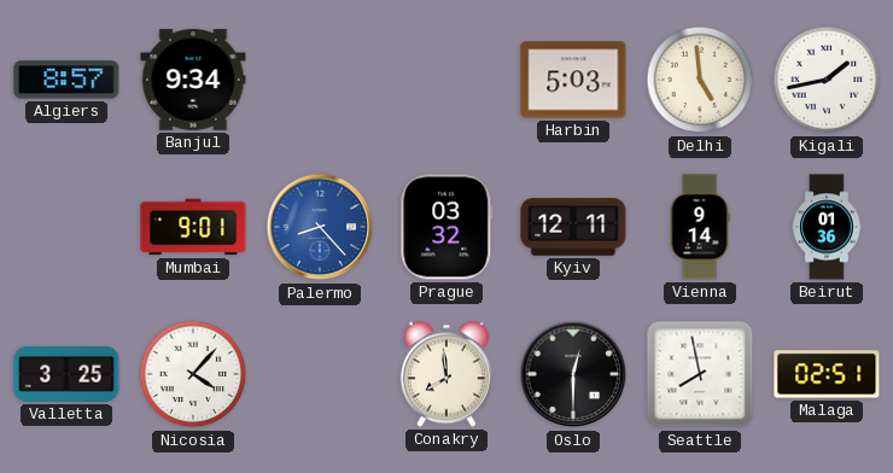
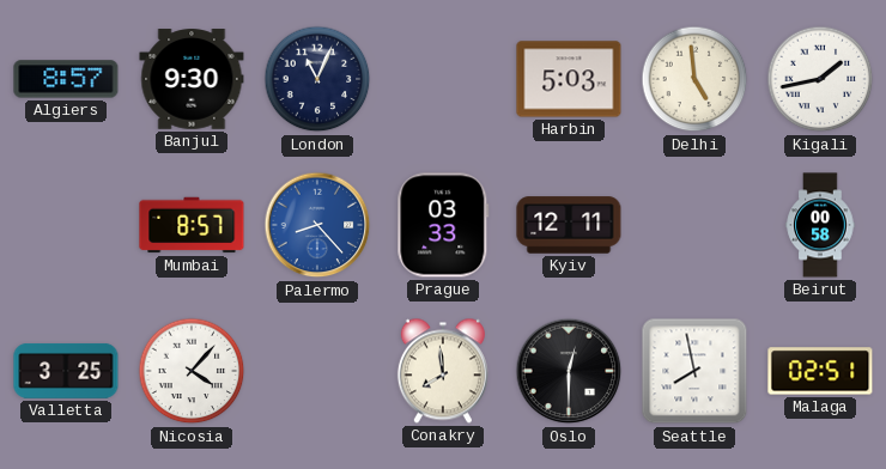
Banjul: 9:34 -> 9:30
London: none -> 11:04
Mumbai: 9:01 -> 8:57
Prague: 03:32 -> 03:33
Vienna: 9:14 -> none
Beirut: 01:36 -> 00:58
